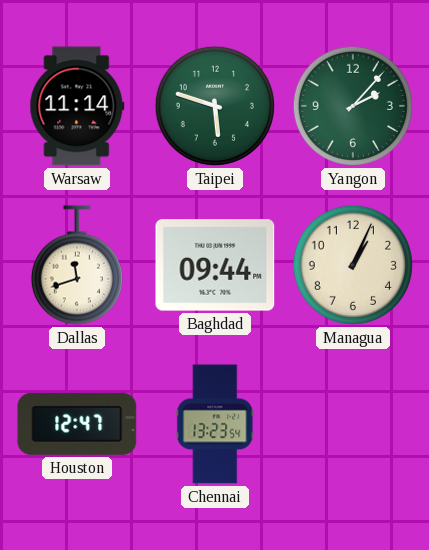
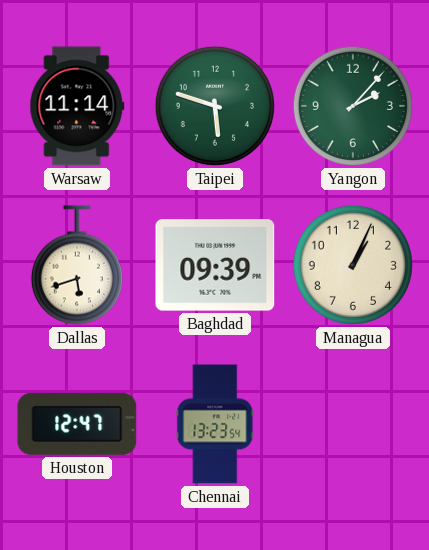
Dallas: 11:42 -> 5:42
Baghdad: 09:44 -> 09:39
